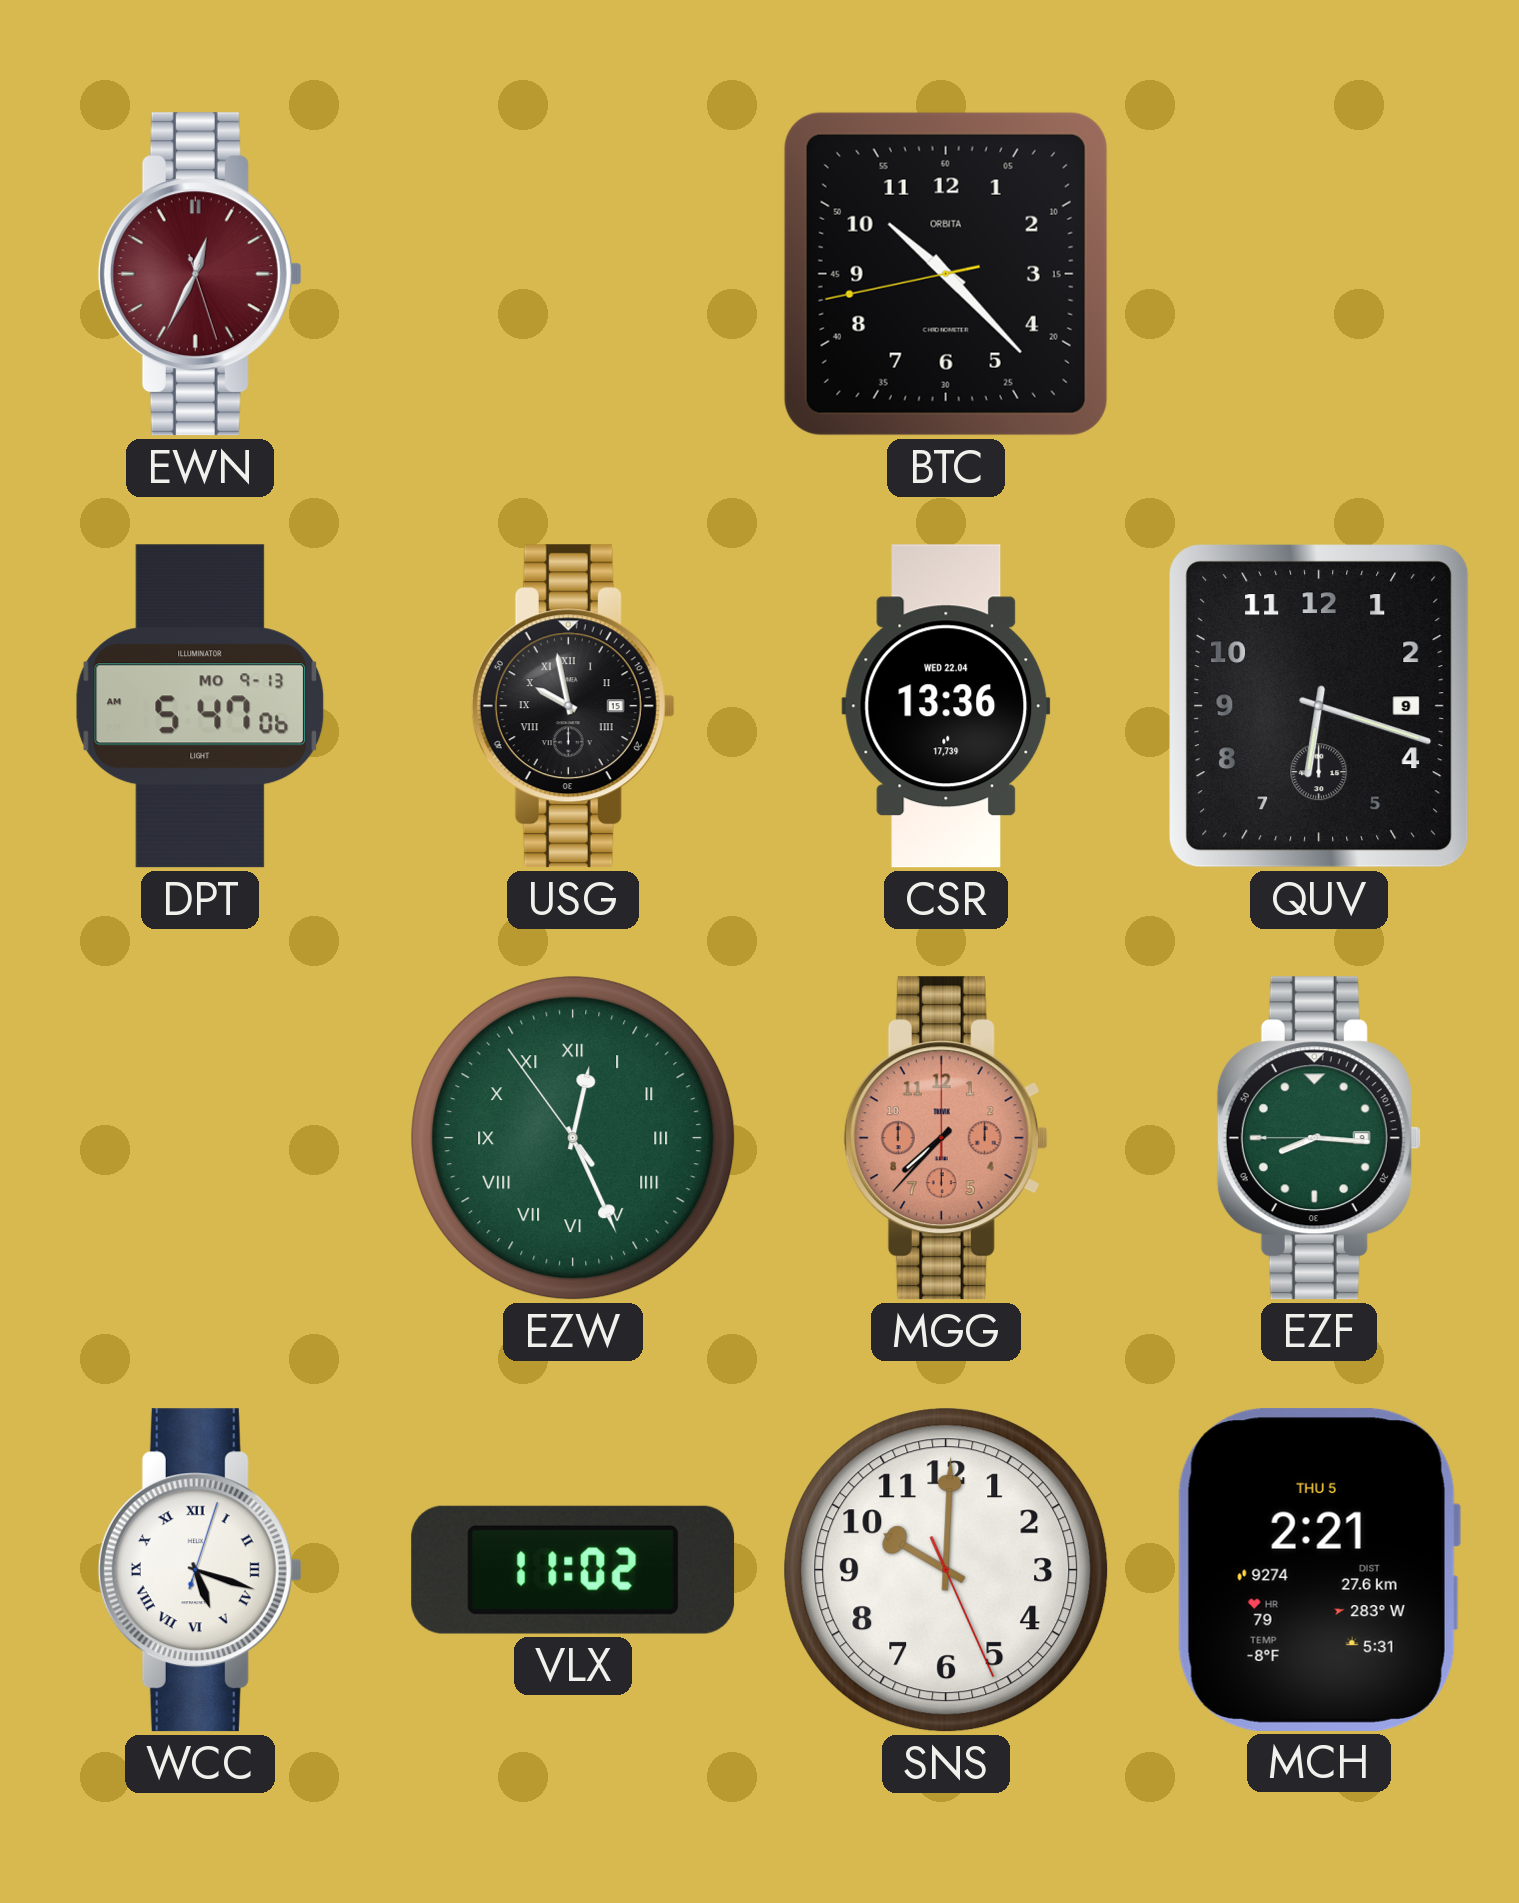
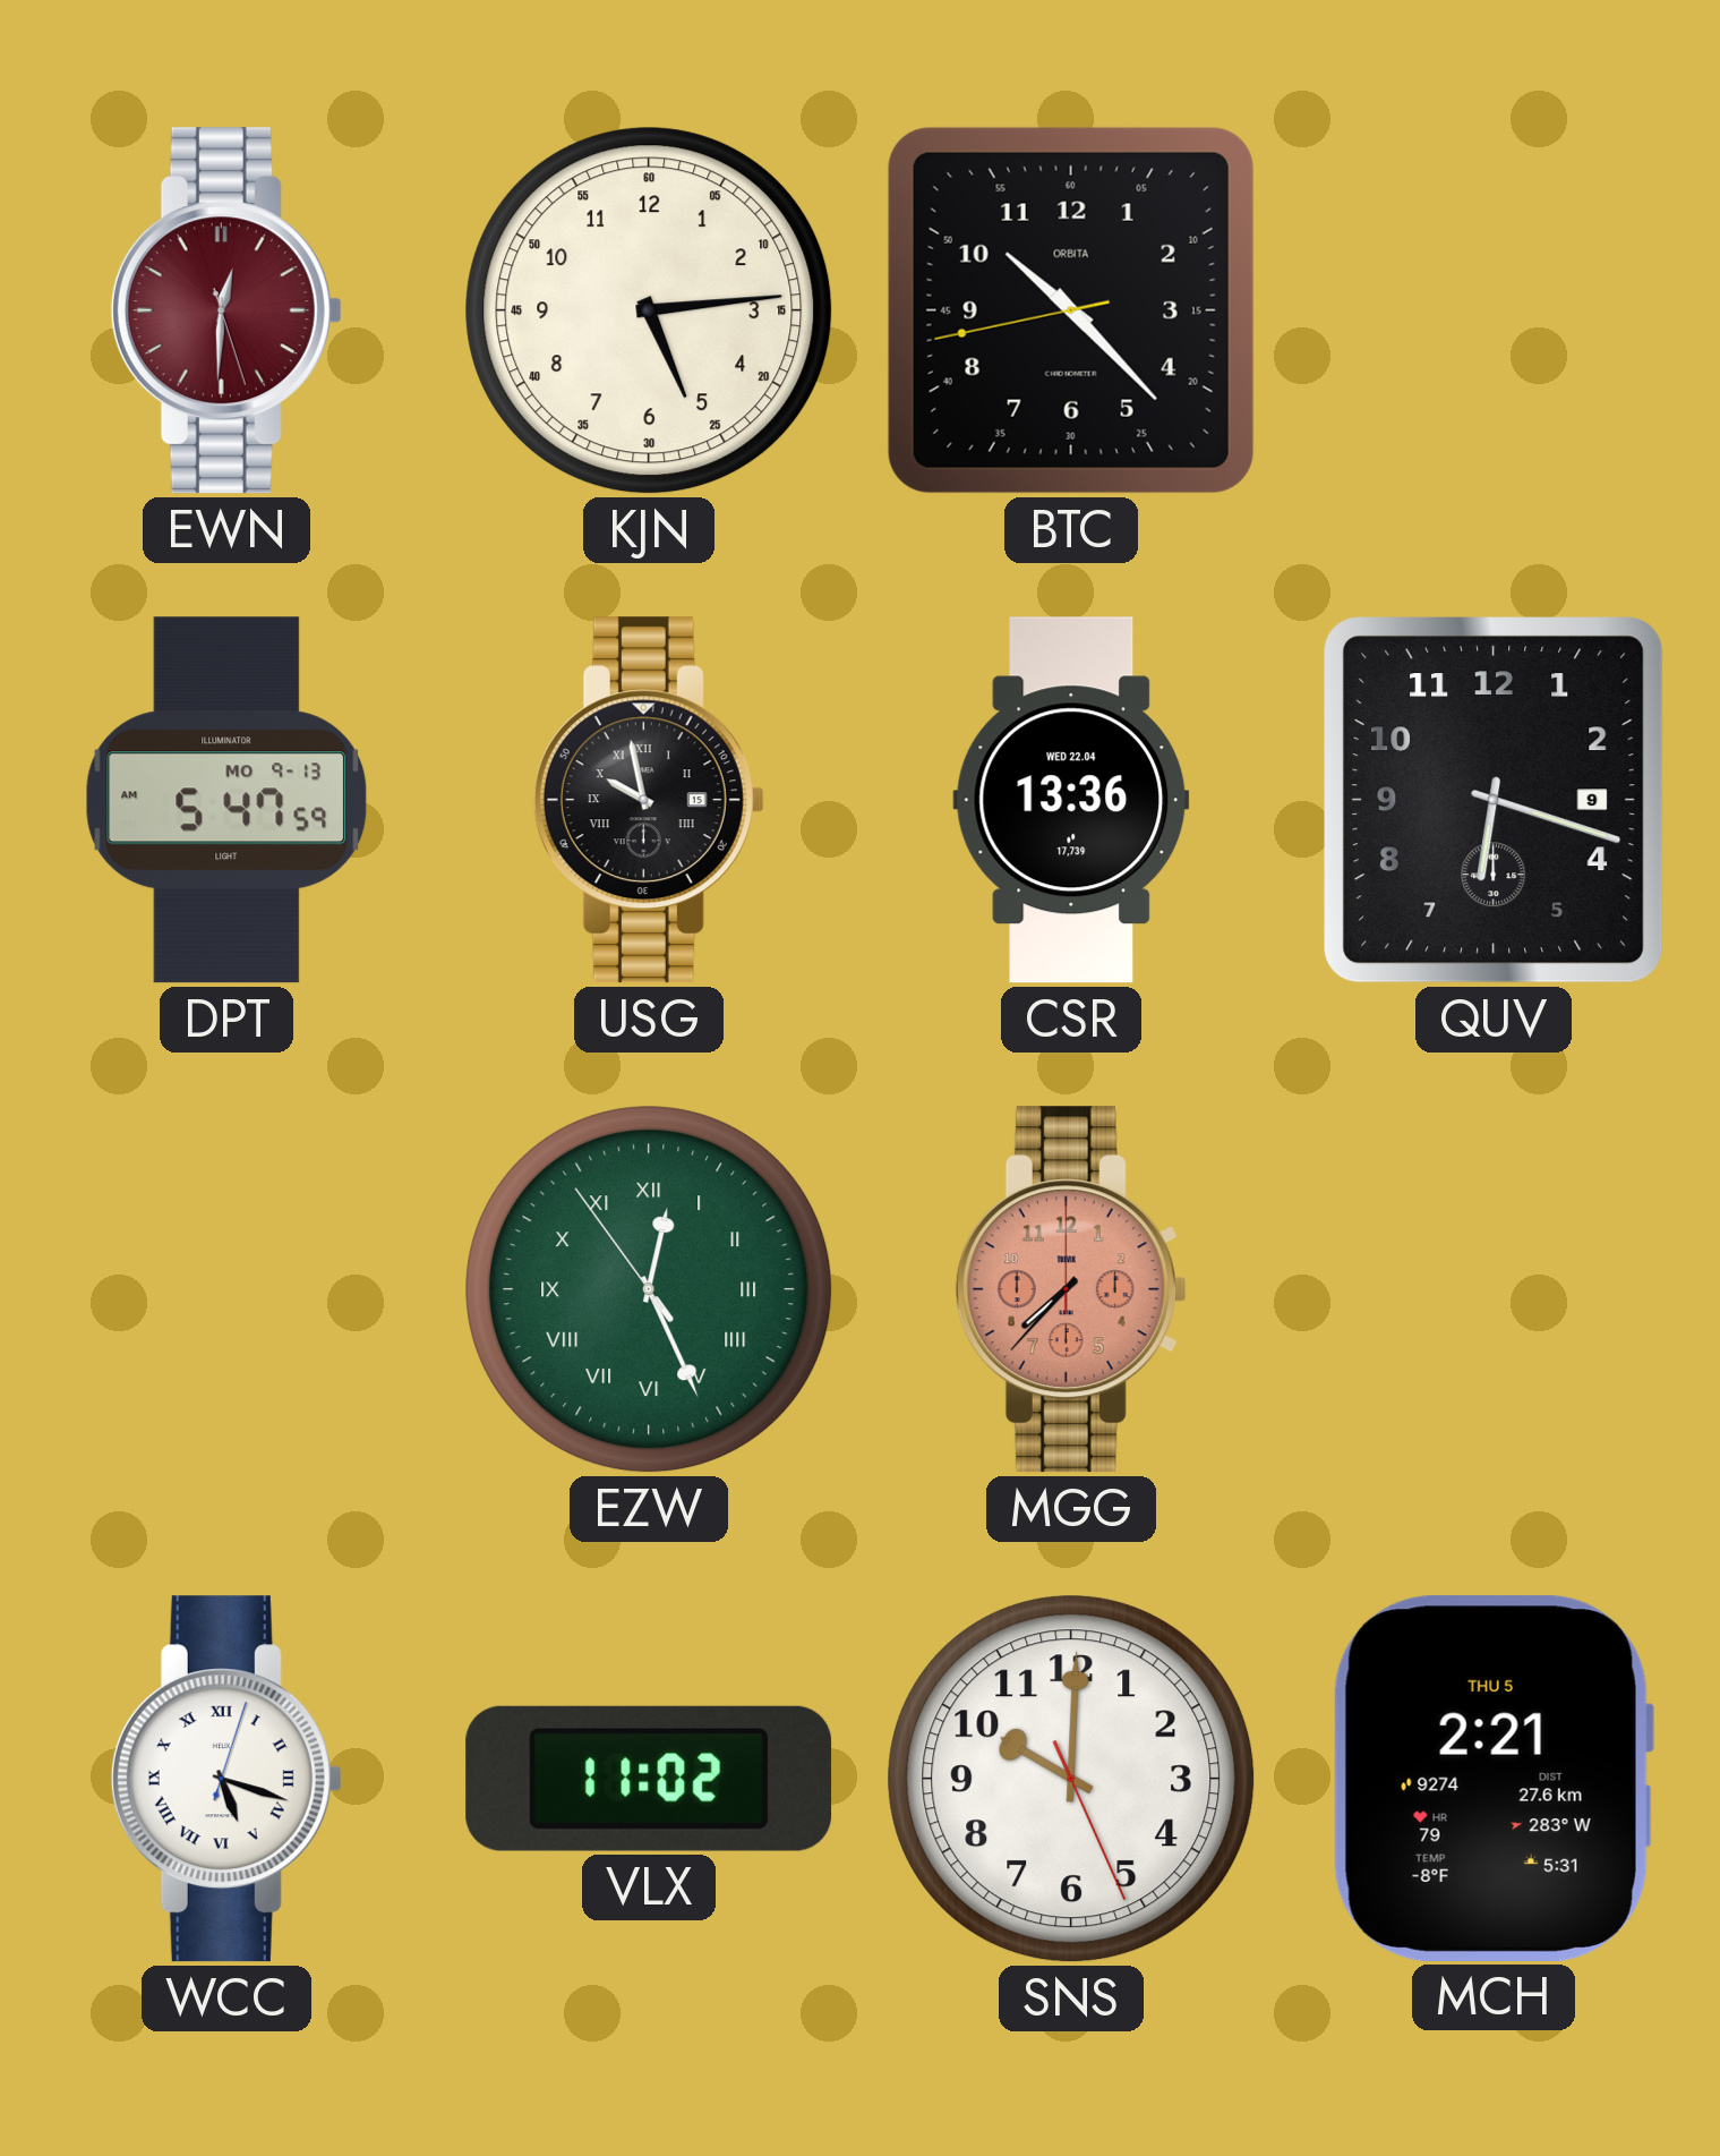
EWN: 12:34 -> 12:30
KJN: none -> 5:14
DPT: 5:47:06 AM -> 5:47:59 AM
EZF: 8:15 -> none
